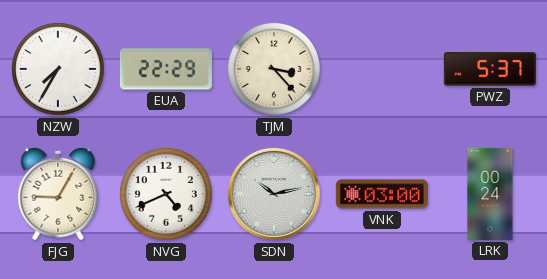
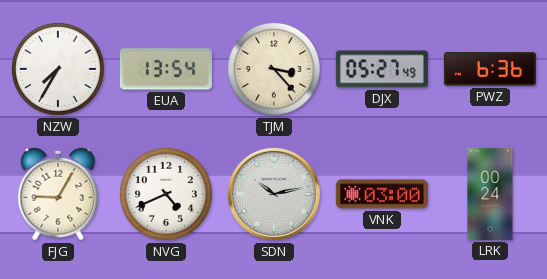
EUA: 22:29 -> 13:54
DJX: none -> 05:27
PWZ: 5:37 -> 6:36
